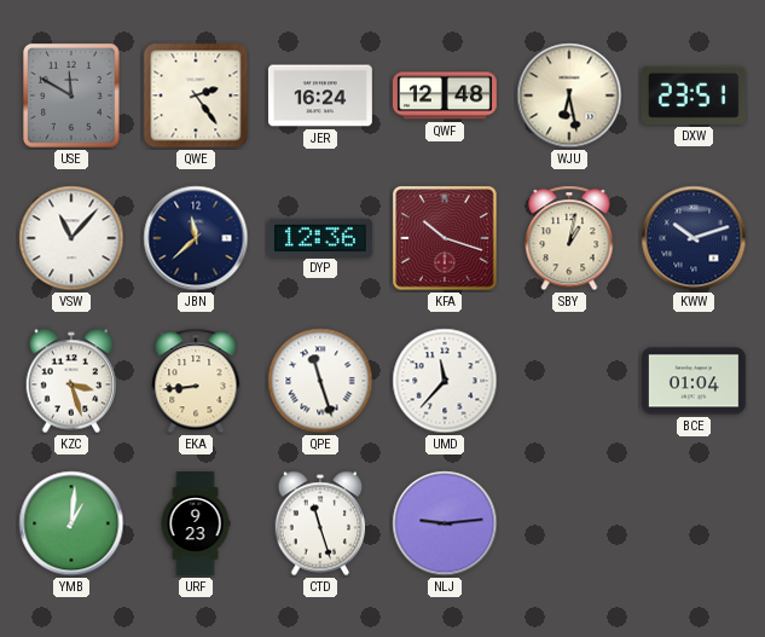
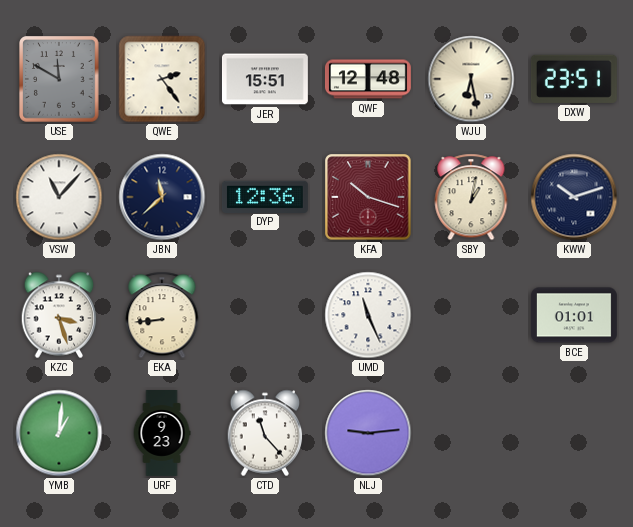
JER: 16:24 -> 15:51
QPE: 11:27 -> none
UMD: 11:37 -> 11:26
BCE: 01:04 -> 01:01
CTD: 11:27 -> 11:23
